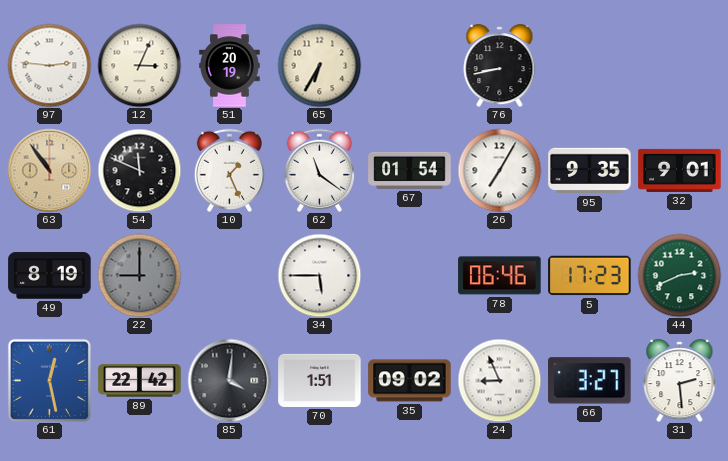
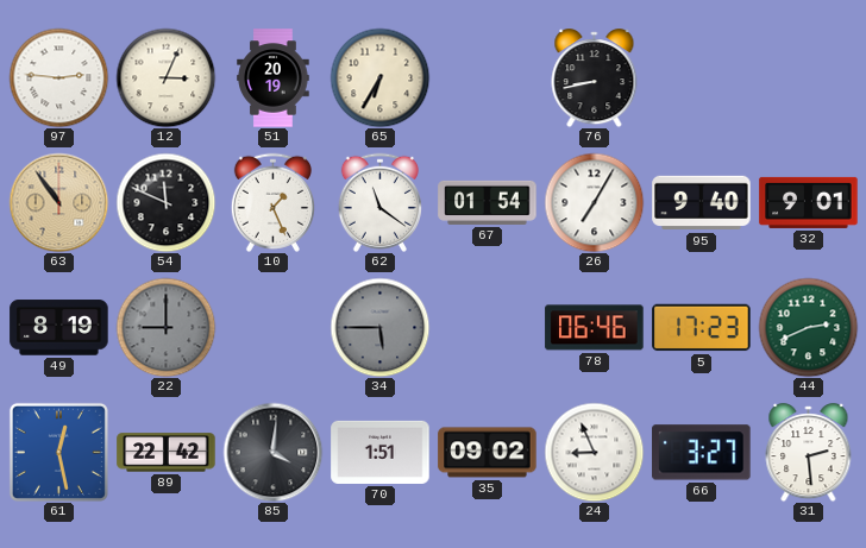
95: 9:35 -> 9:40
34 dial: white -> grey
